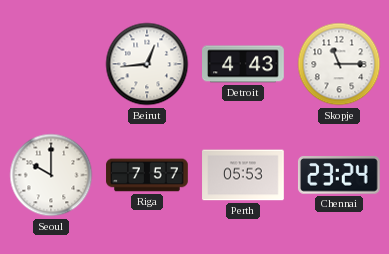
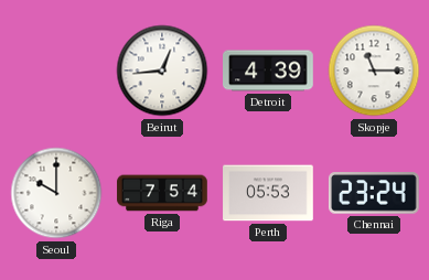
Detroit: 4:43 -> 4:39
Riga: 7:57 -> 7:54
